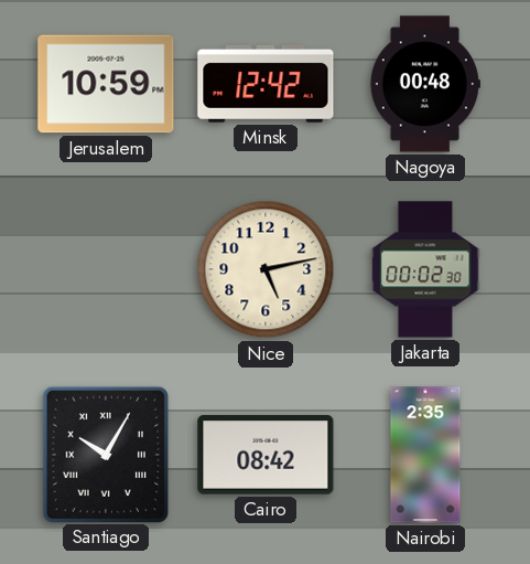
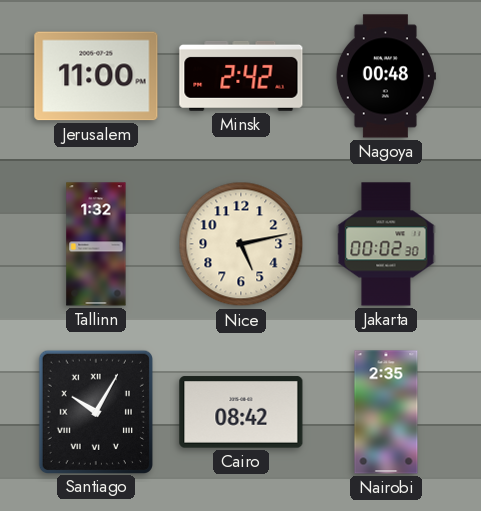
Jerusalem: 10:59 -> 11:00
Minsk: 12:42 -> 2:42
Tallinn: none -> 1:32
